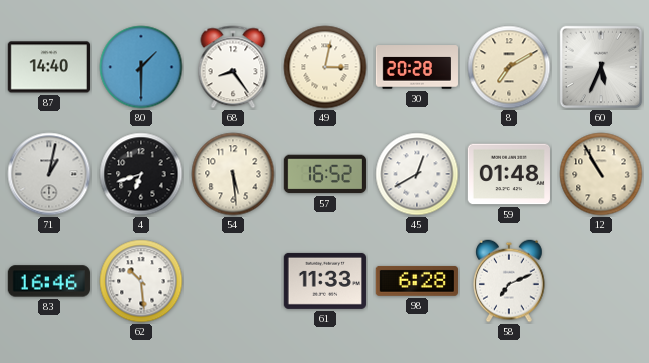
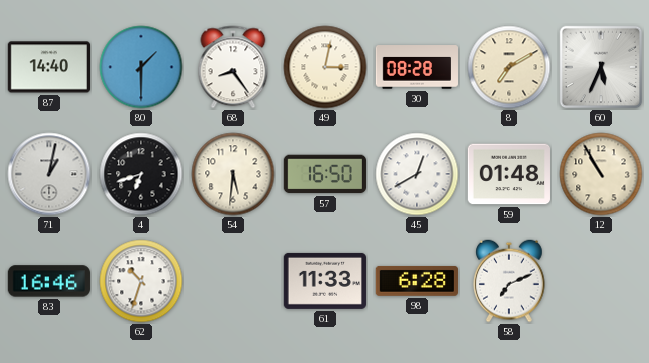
30: 20:28 -> 08:28
54: 5:29 -> 5:31
57: 16:52 -> 16:50
62: 10:29 -> 10:33
